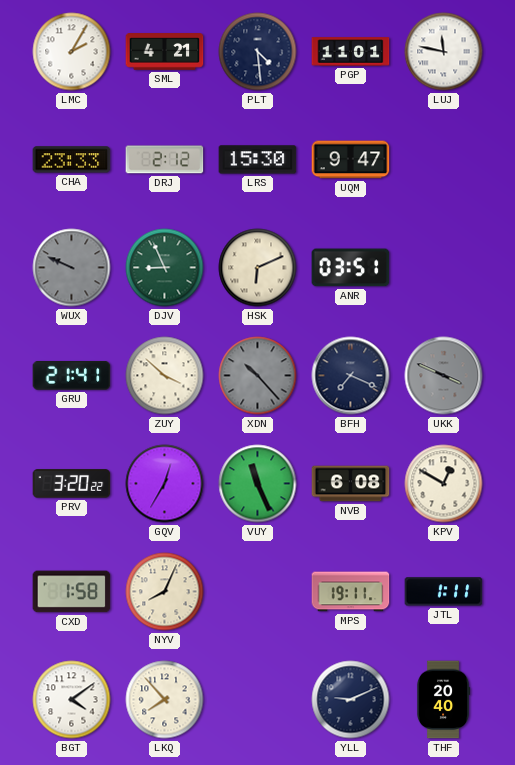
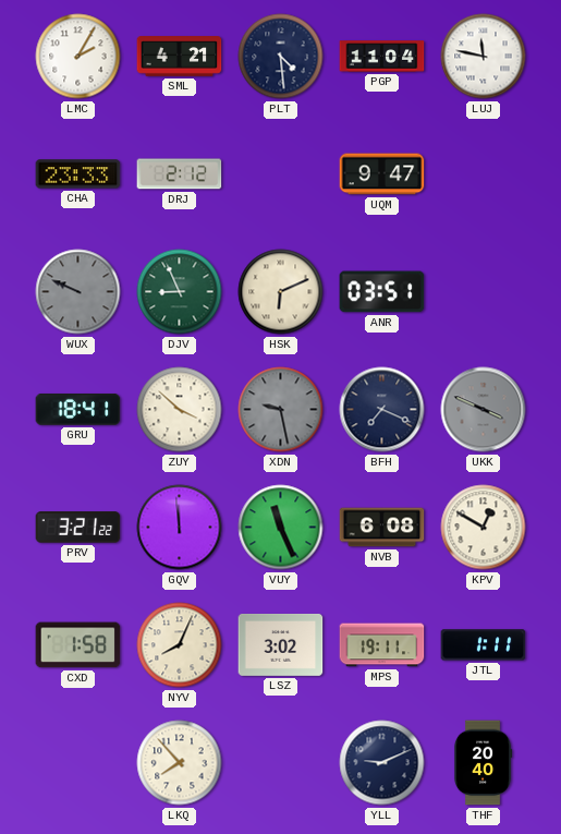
PGP: 11:01 -> 11:04
LRS: 15:30 -> none
GRU: 21:41 -> 18:41
XDN: 10:23 -> 9:28
PRV: 3:20 -> 3:21
GQV: 12:35 -> 11:59
LSZ: none -> 3:02
BGT: 4:09 -> none
